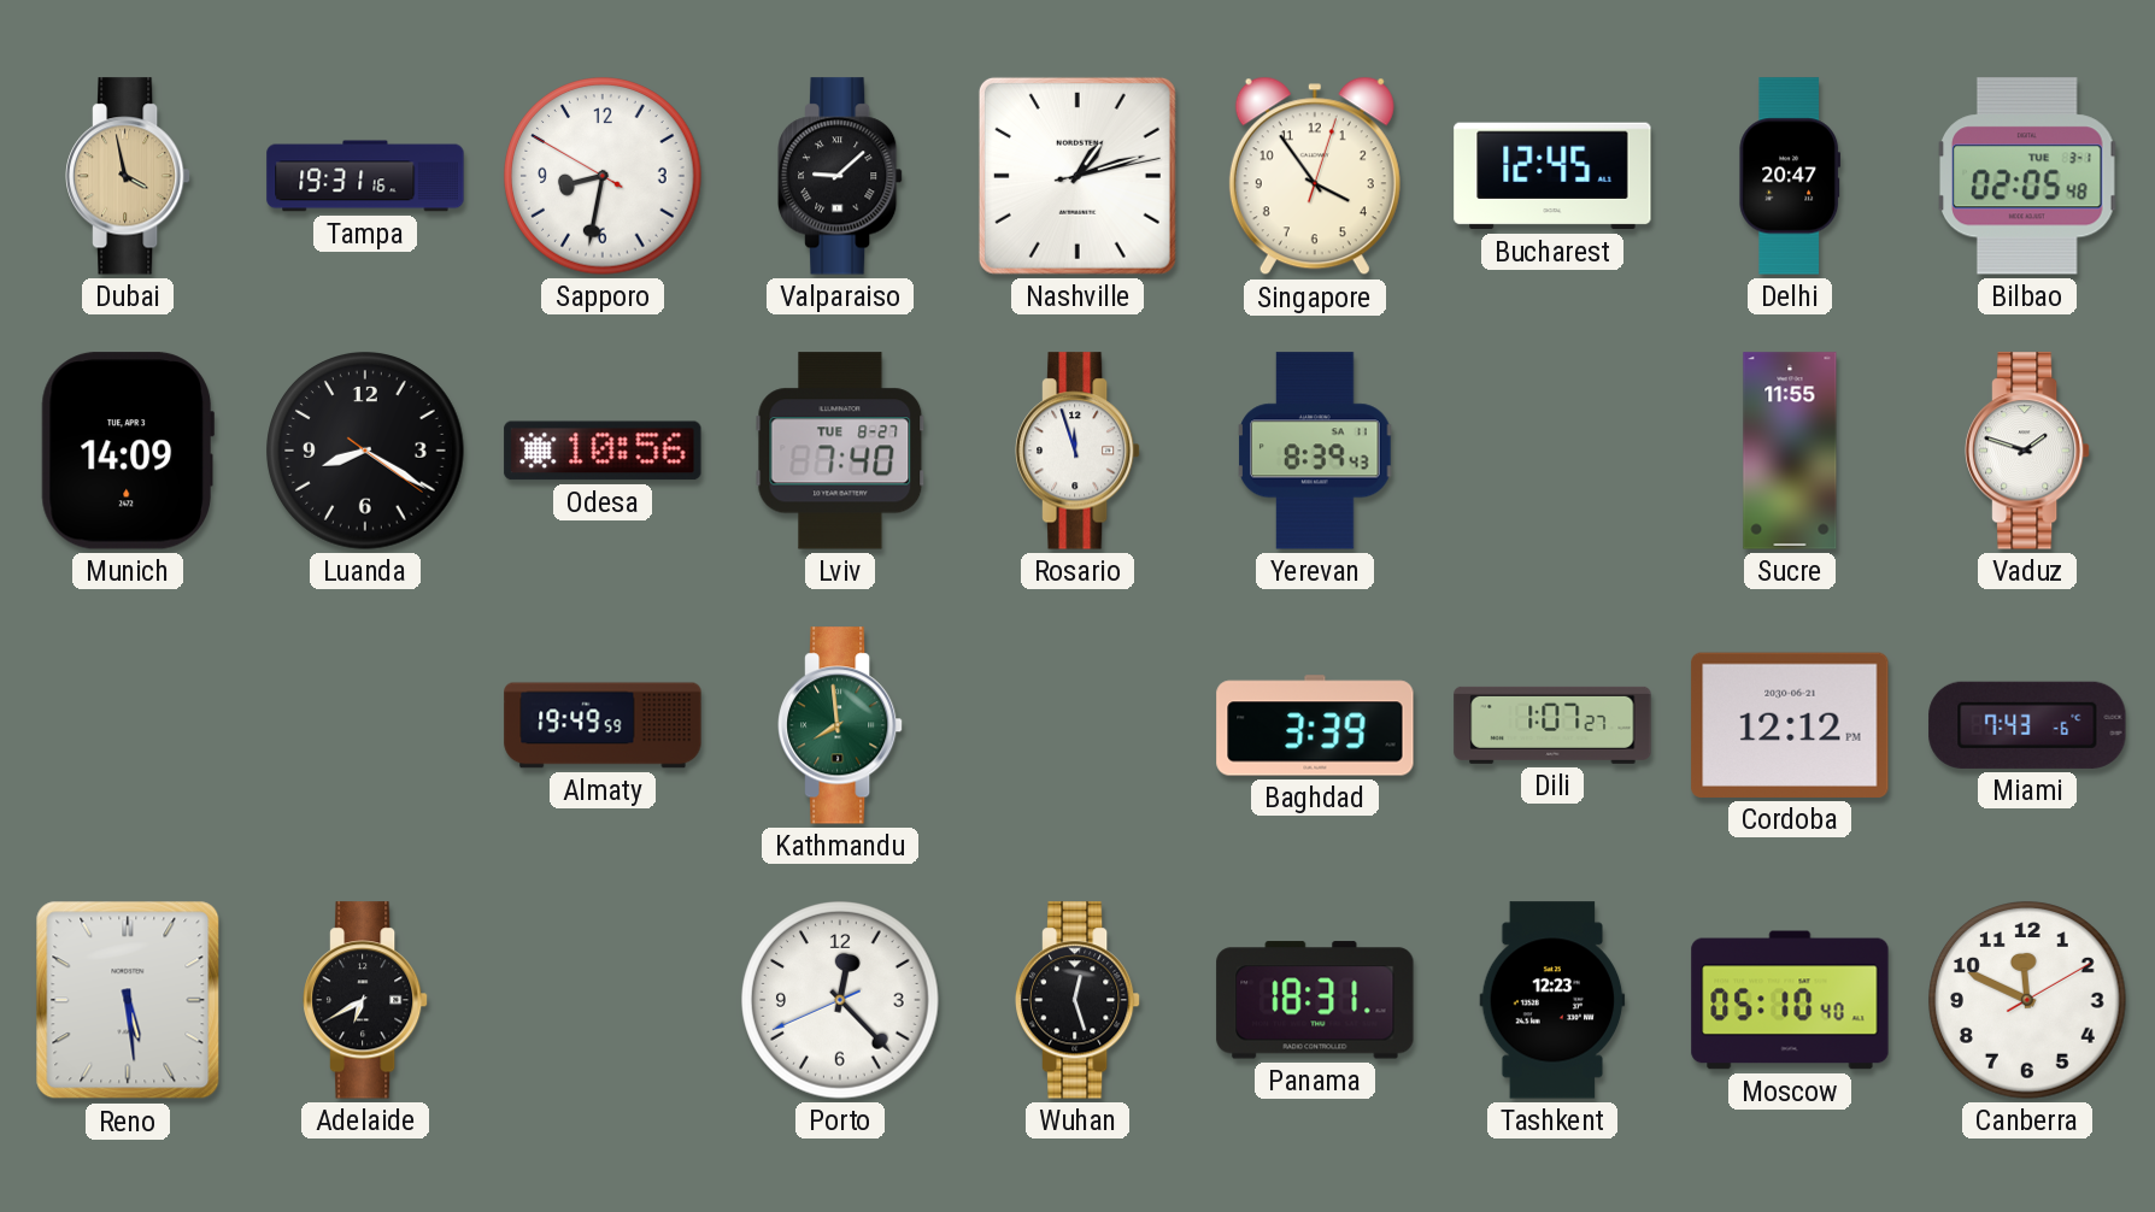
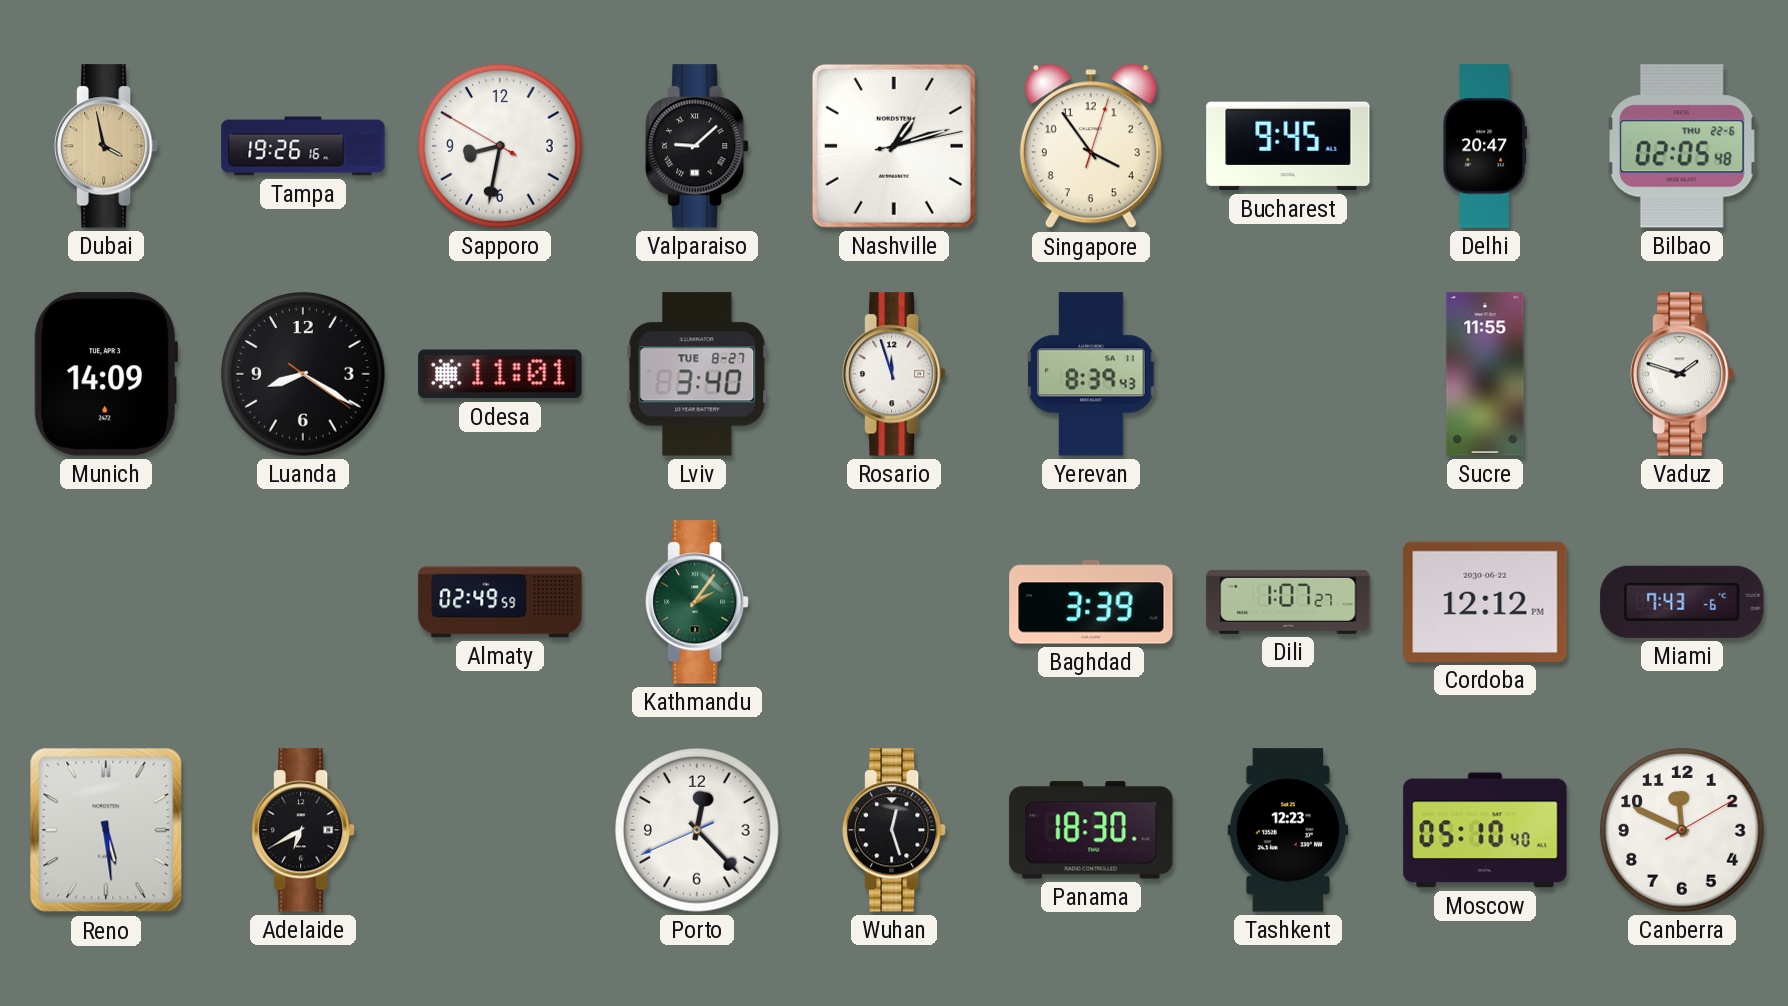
Tampa: 19:31 -> 19:26
Bucharest: 12:45 -> 9:45
Bilbao date: TUE 3-1 -> THU 22-6
Odesa: 10:56 -> 11:01
Lviv: 7:40 -> 3:40
Almaty: 19:49 -> 02:49
Kathmandu: 7:59 -> 2:06
Cordoba date: 2030-06-21 -> 2030-06-22
Panama: 18:31 -> 18:30
